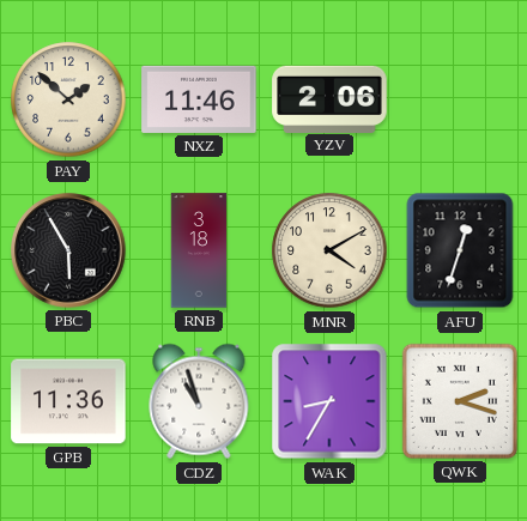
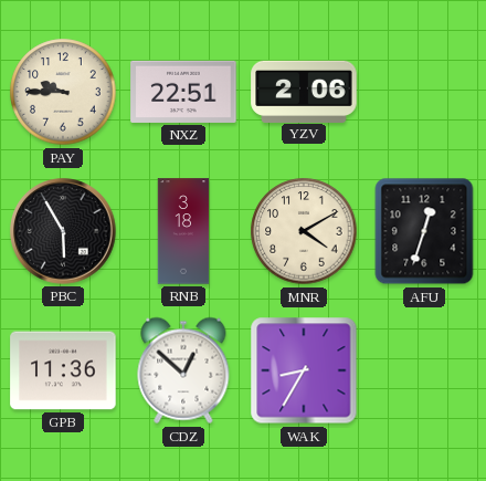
PAY: 1:52 -> 9:45
NXZ: 11:46 -> 22:51
CDZ: 10:57 -> 12:52
QWK: 2:18 -> none
